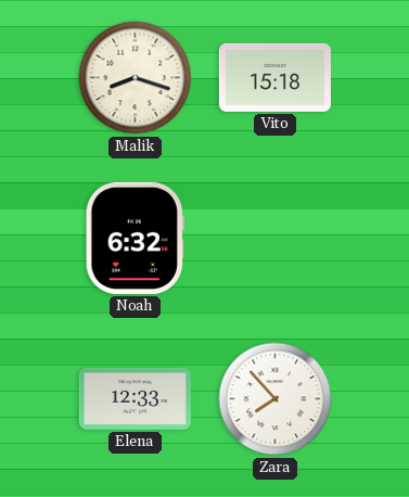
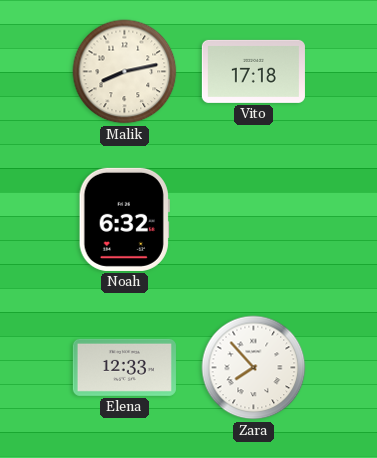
Malik: 8:18 -> 8:13
Vito: 15:18 -> 17:18
